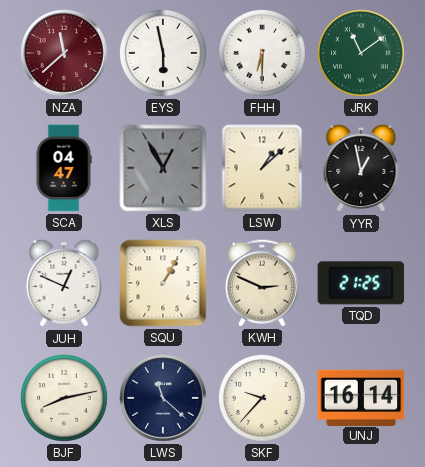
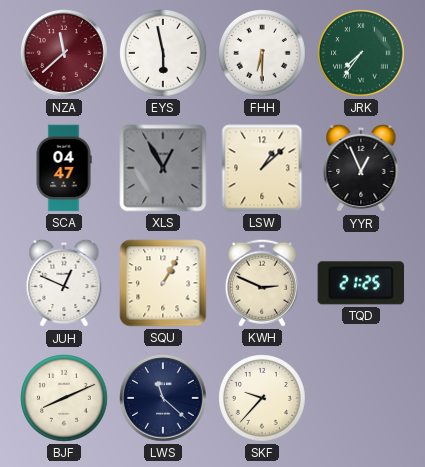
JRK: 11:09 -> 7:36
YYR: 12:58 -> 12:56
BJF: 8:13 -> 8:11
UNJ: 16:14 -> none
